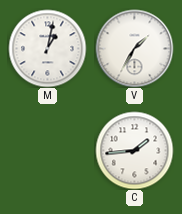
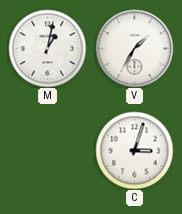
C: 1:44 -> 3:03
